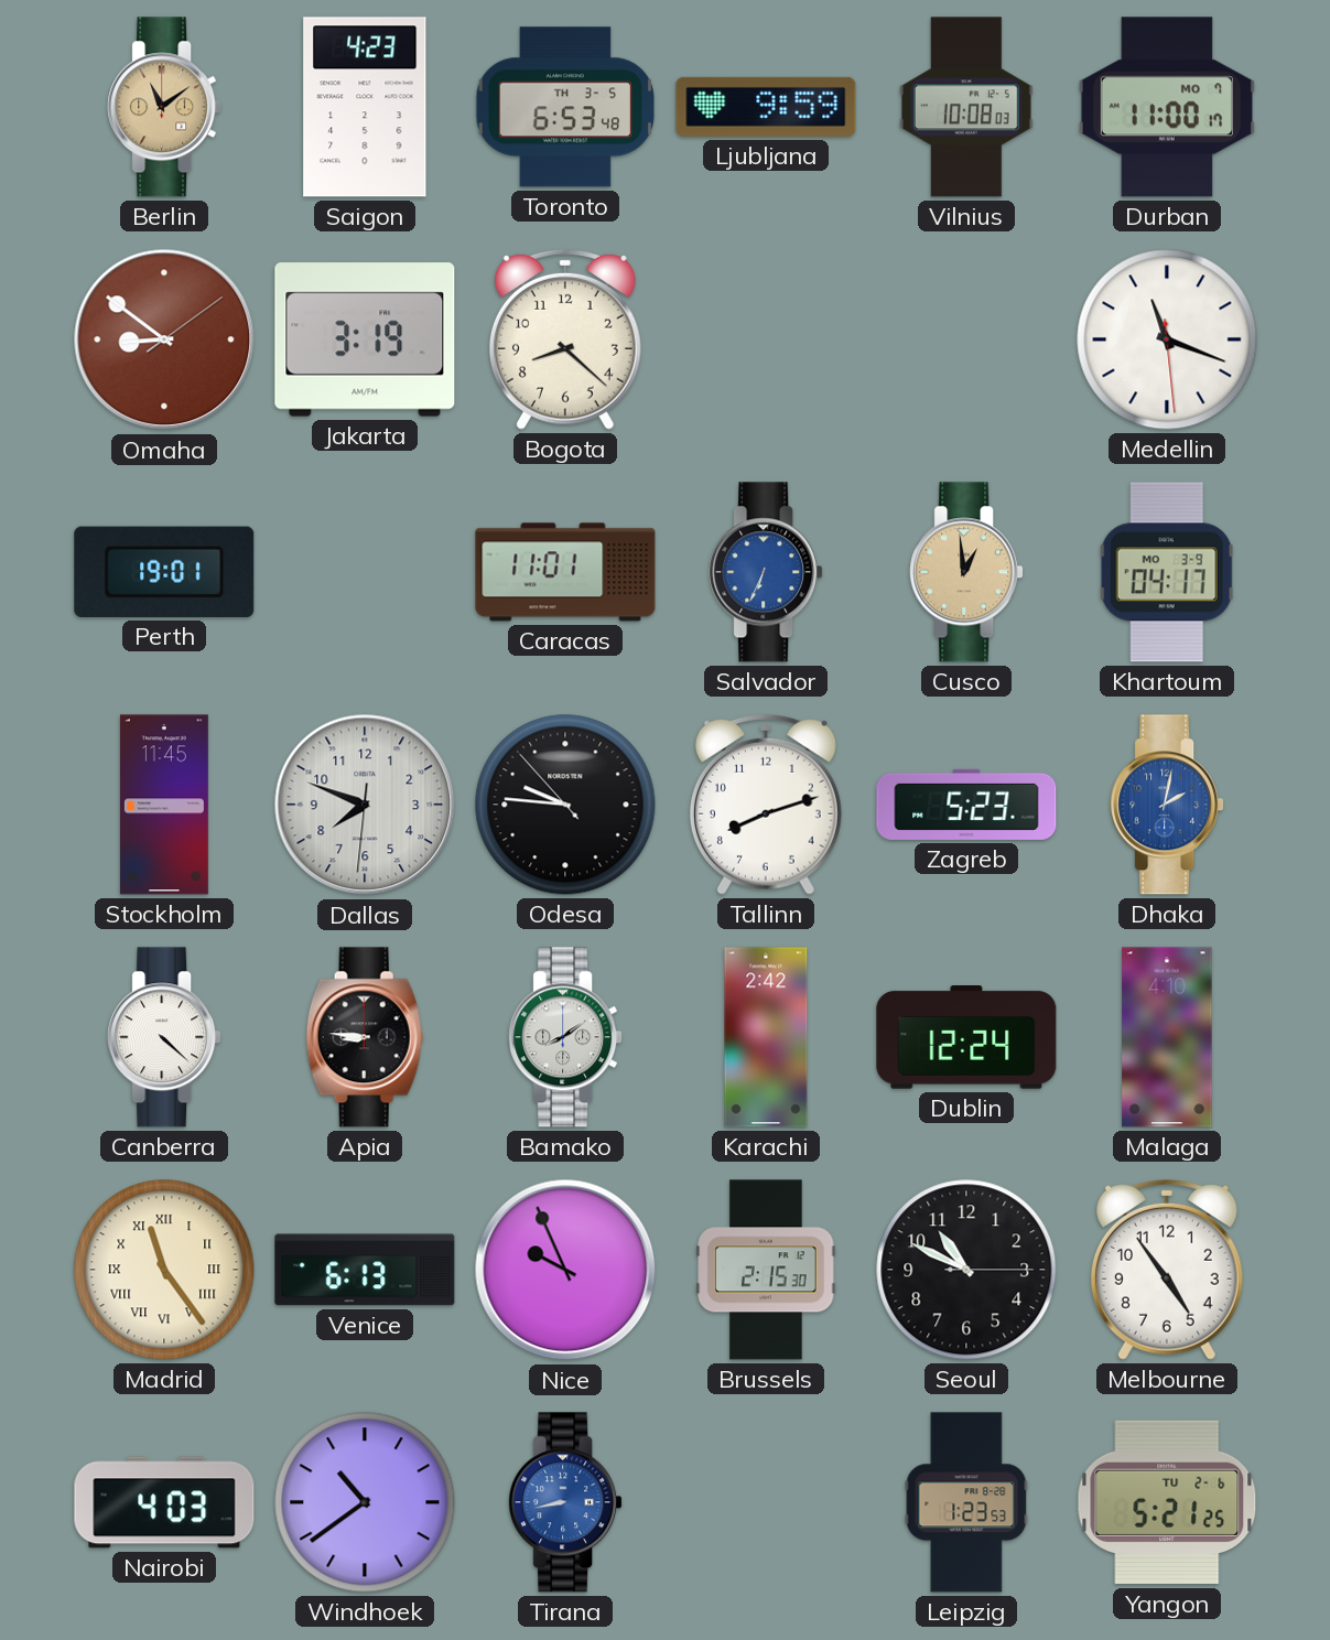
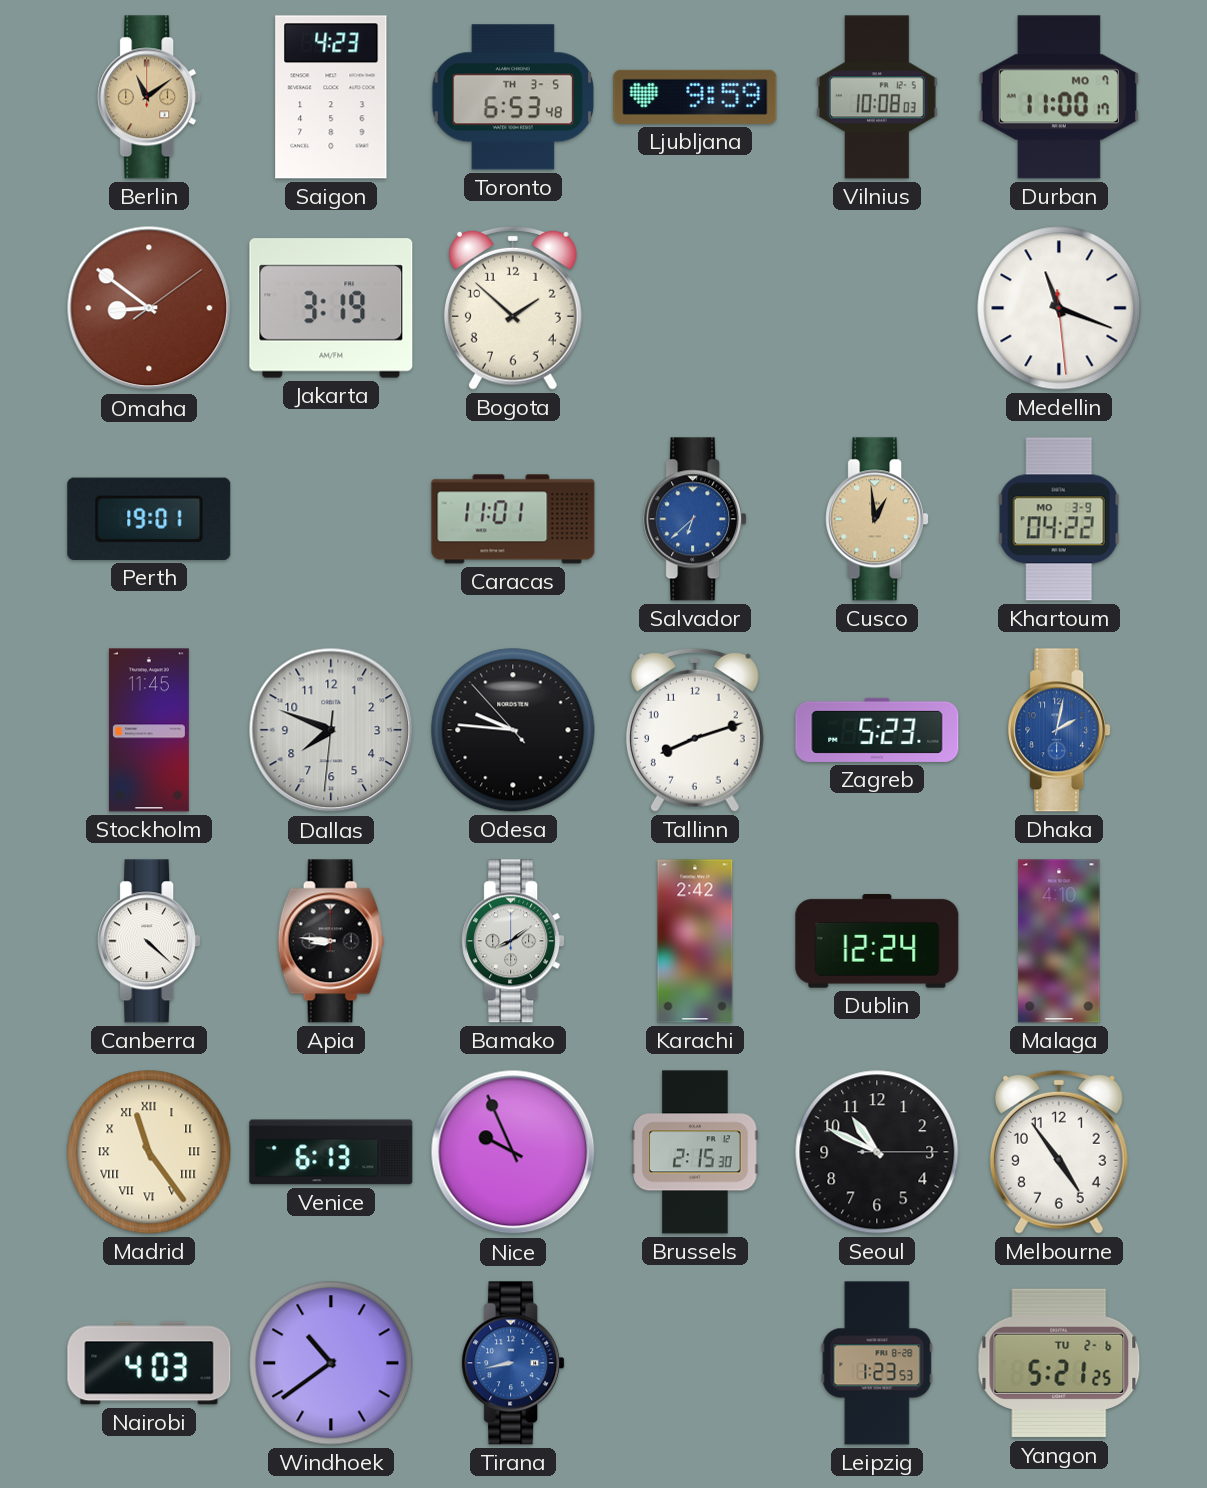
Bogota: 8:22 -> 1:52
Salvador: 6:34 -> 6:38
Khartoum: 04:17 -> 04:22
